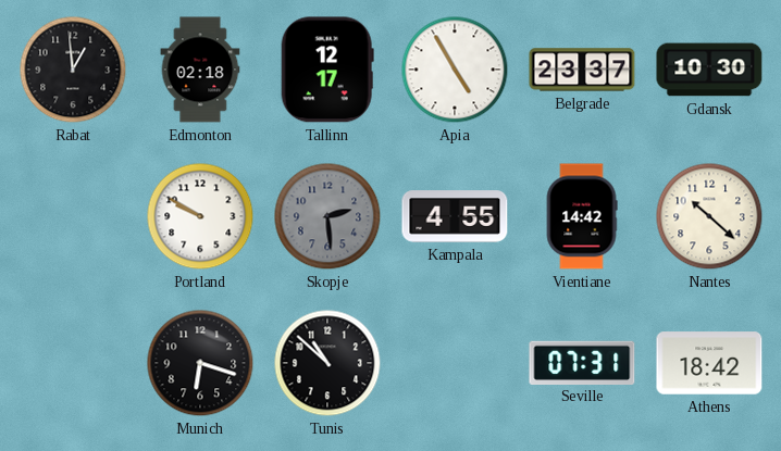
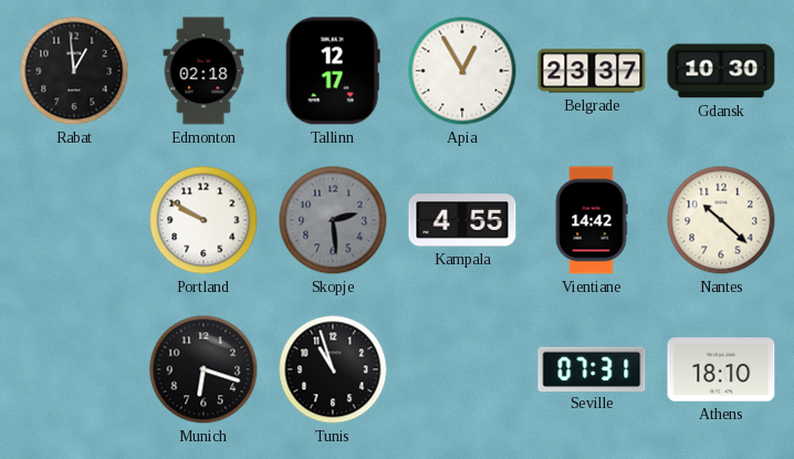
Apia: 4:55 -> 12:55
Tunis: 10:52 -> 10:57
Athens: 18:42 -> 18:10
